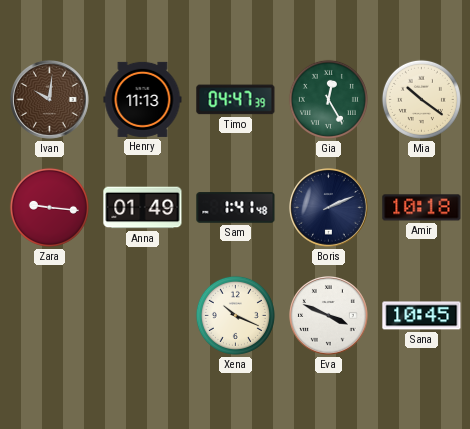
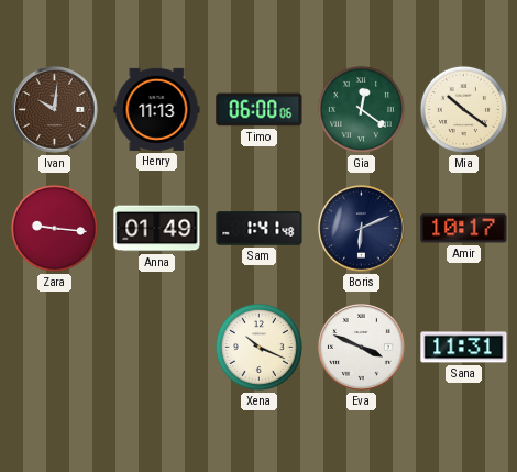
Timo: 04:47 -> 06:00
Gia: 12:25 -> 12:21
Boris: 2:11 -> 6:11
Amir: 10:18 -> 10:17
Sana: 10:45 -> 11:31
